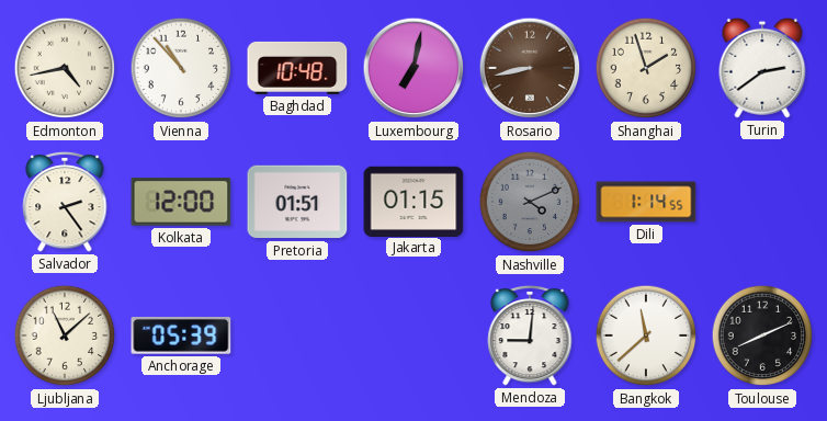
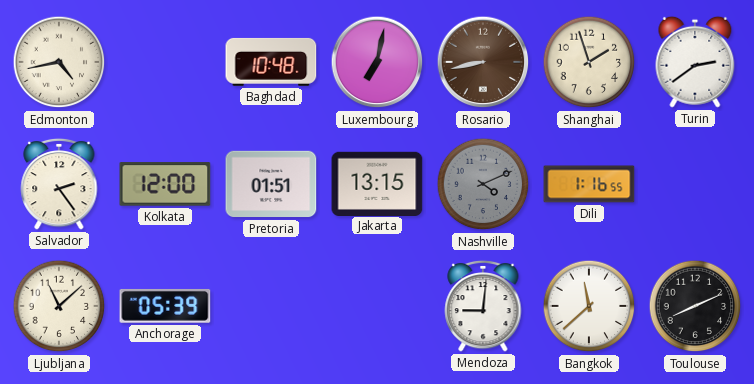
Vienna: 10:53 -> none
Jakarta: 01:15 -> 13:15
Dili: 1:14 -> 1:16
